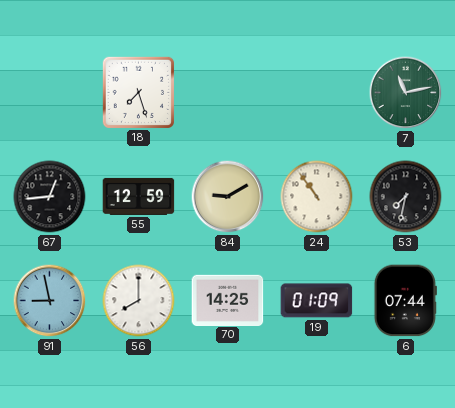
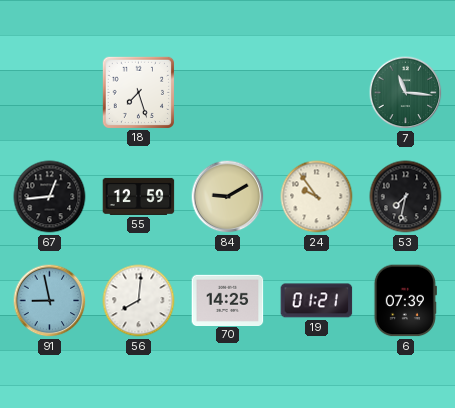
7: 11:13 -> 11:16
24: 10:54 -> 9:54
56: 8:00 -> 8:01
19: 01:09 -> 01:21
6: 07:44 -> 07:39
